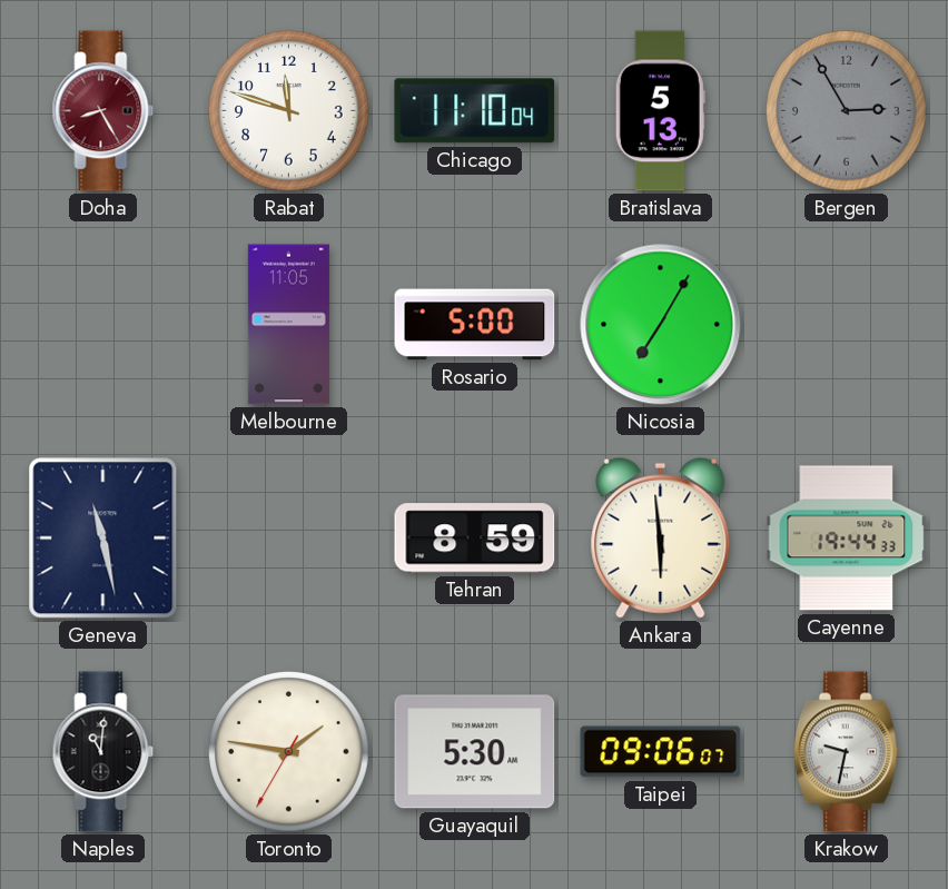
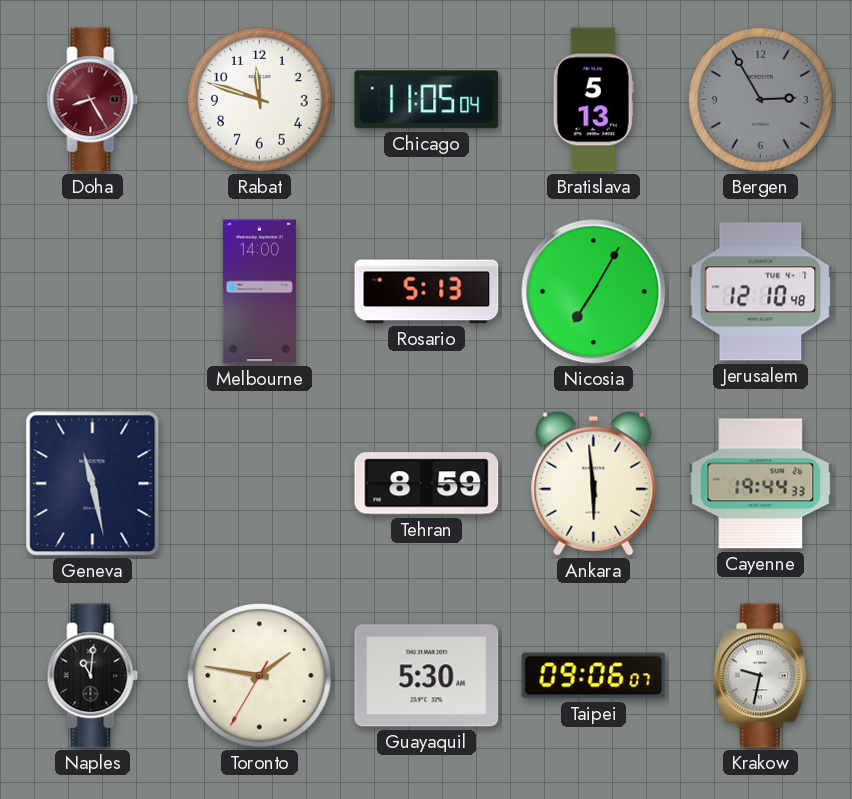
Chicago: 11:10 -> 11:05
Melbourne: 11:05 -> 14:00
Rosario: 5:00 -> 5:13
Jerusalem: none -> 12:10
